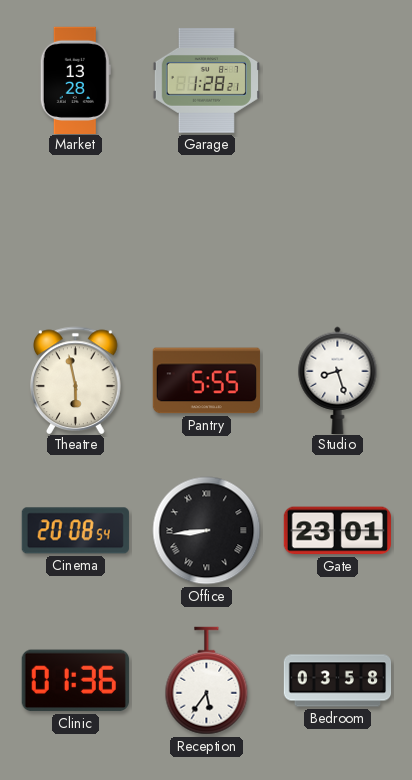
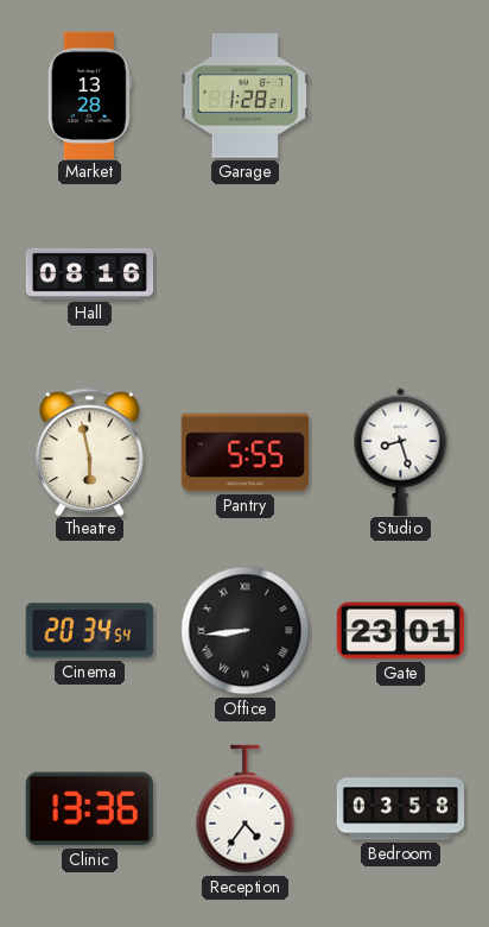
Hall: none -> 08:16
Cinema: 20:08 -> 20:34
Clinic: 01:36 -> 13:36
Reception: 5:36 -> 4:36
